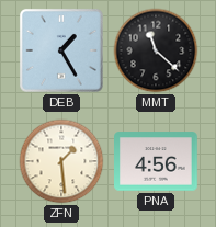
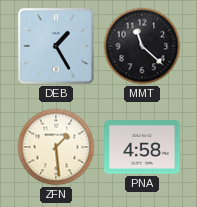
PNA: 4:56 -> 4:58
